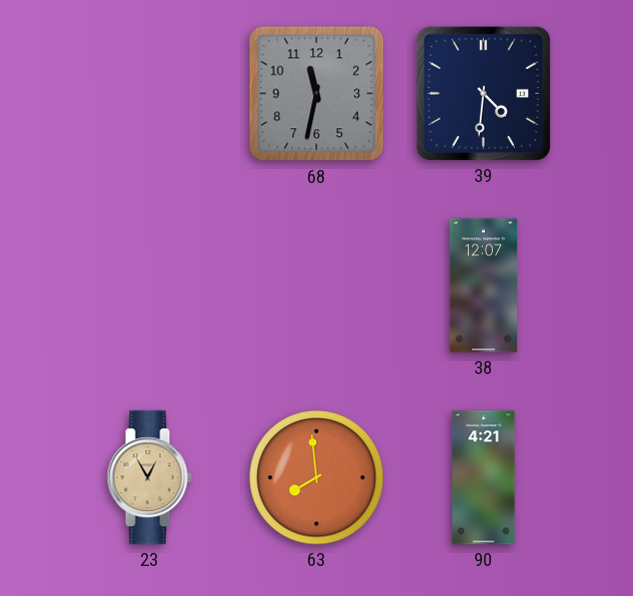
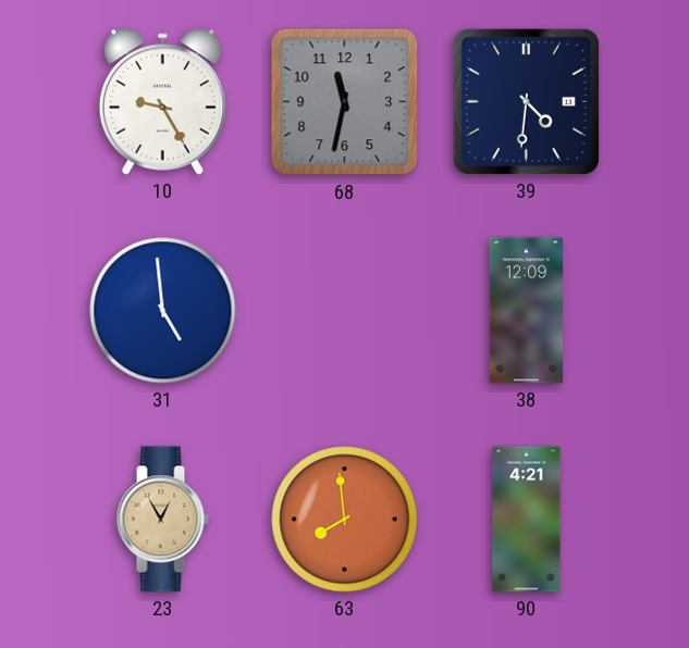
10: none -> 9:25
31: none -> 4:59
38: 12:07 -> 12:09
